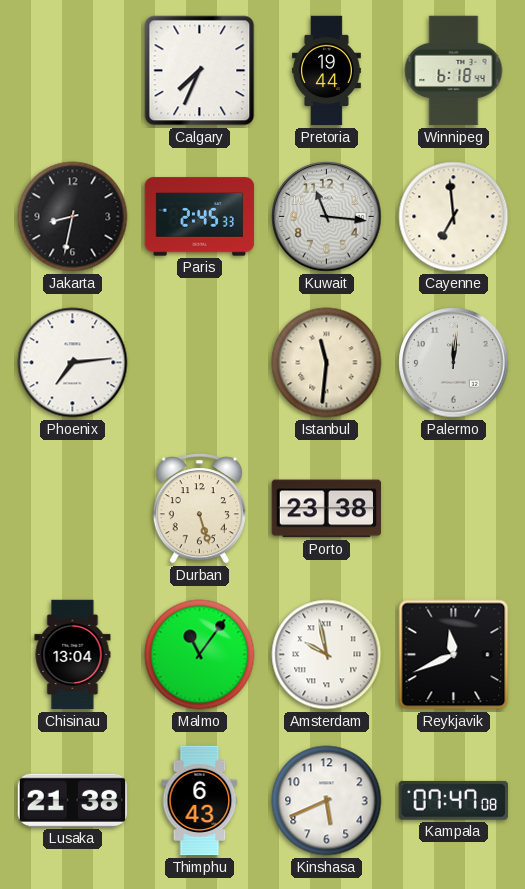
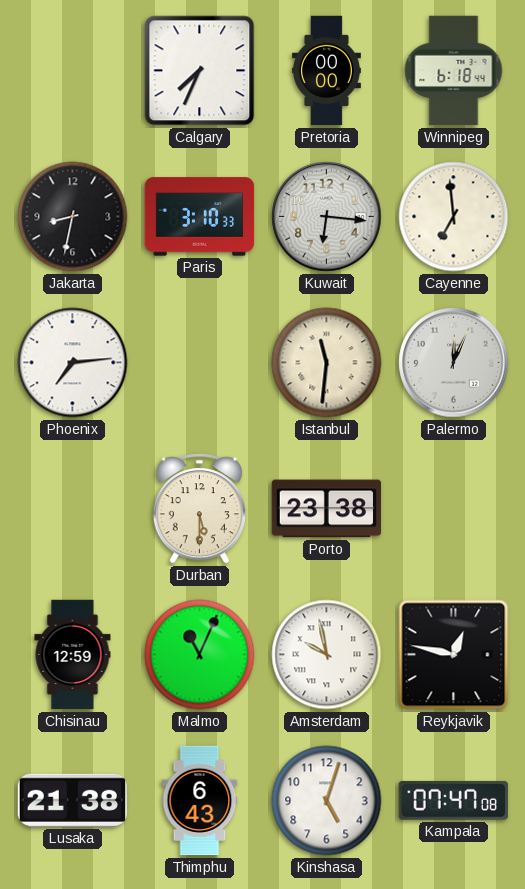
Pretoria: 19:44 -> 00:00
Paris: 2:45 -> 3:10
Kuwait: 11:16 -> 6:16
Palermo: 12:01 -> 12:04
Durban: 5:27 -> 5:30
Chisinau: 13:04 -> 12:59
Malmo: 11:06 -> 11:04
Reykjavik: 11:41 -> 12:47
Kinshasa: 5:41 -> 5:03
